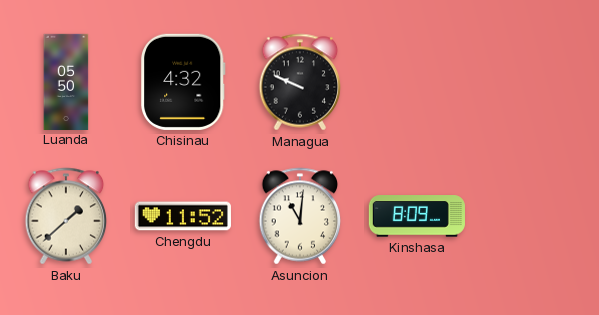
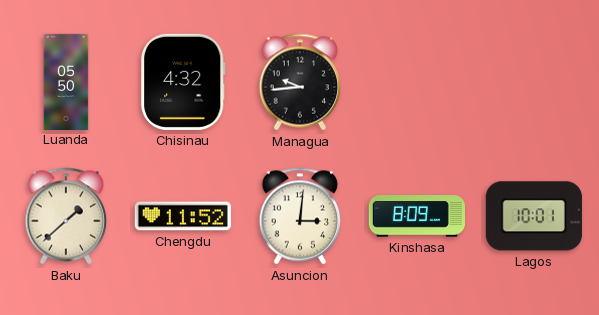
Managua: 9:49 -> 9:44
Asuncion: 11:01 -> 3:01
Lagos: none -> 10:01
